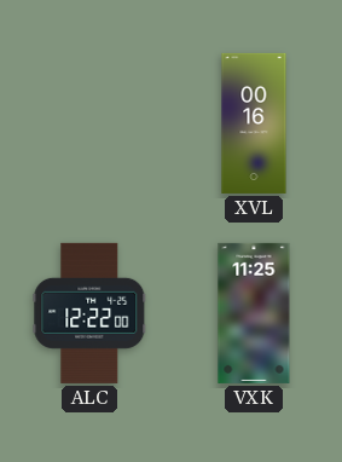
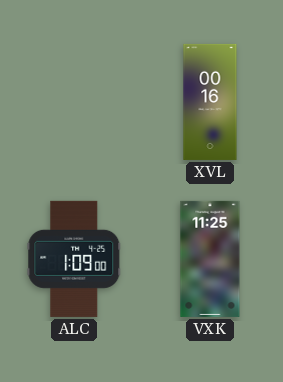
ALC: 12:22 -> 1:09
